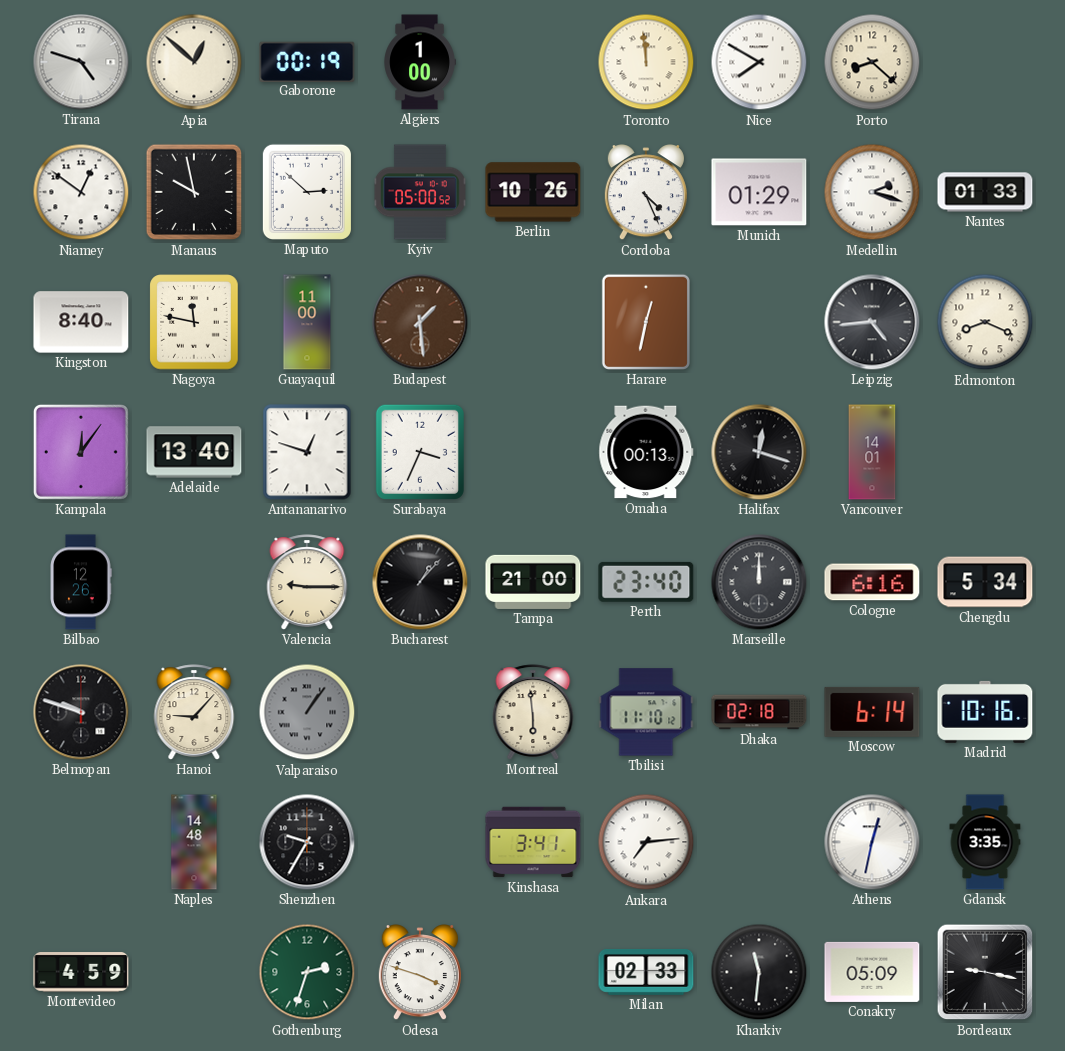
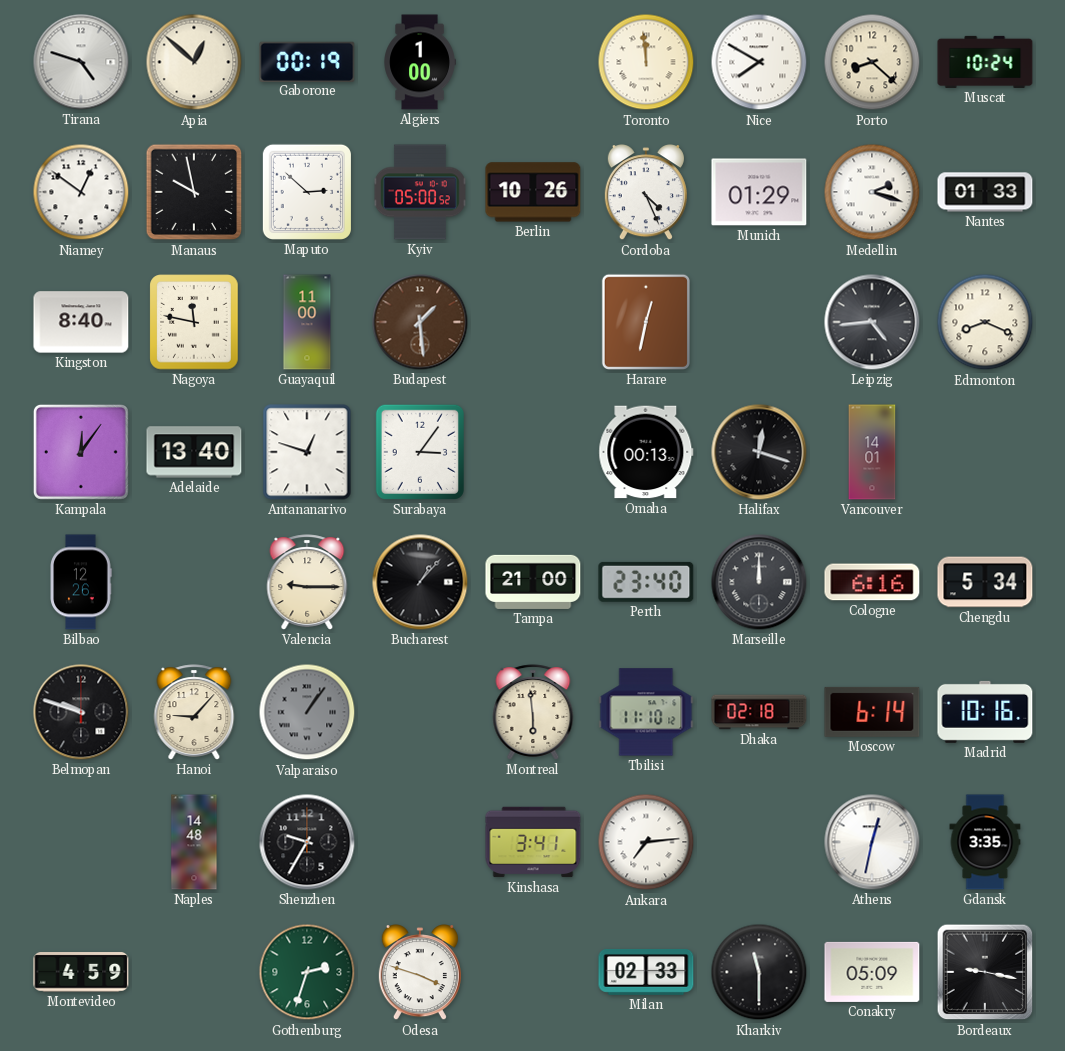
Muscat: none -> 10:24
Surabaya: 3:34 -> 3:06
Kharkiv: 11:31 -> 11:30
